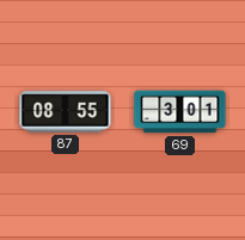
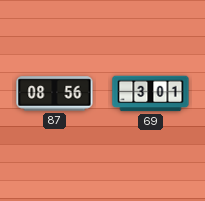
87: 08:55 -> 08:56
